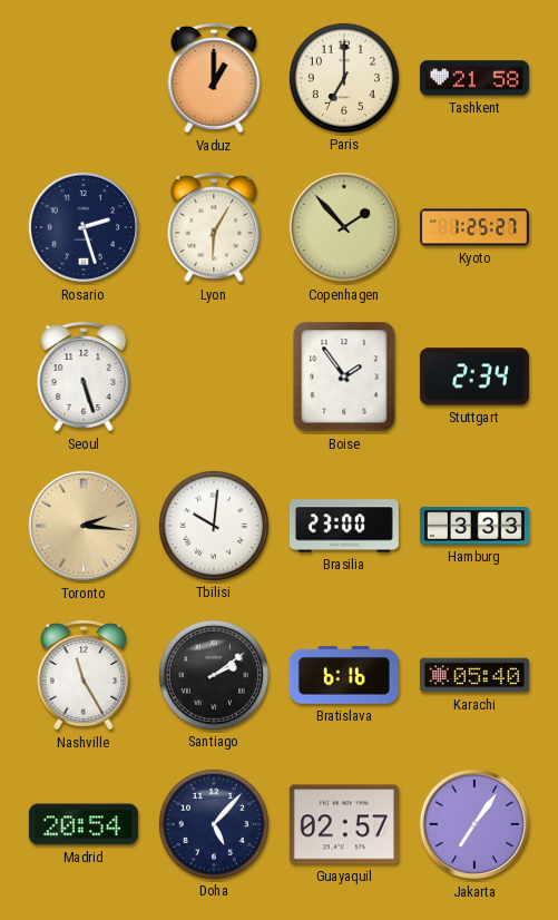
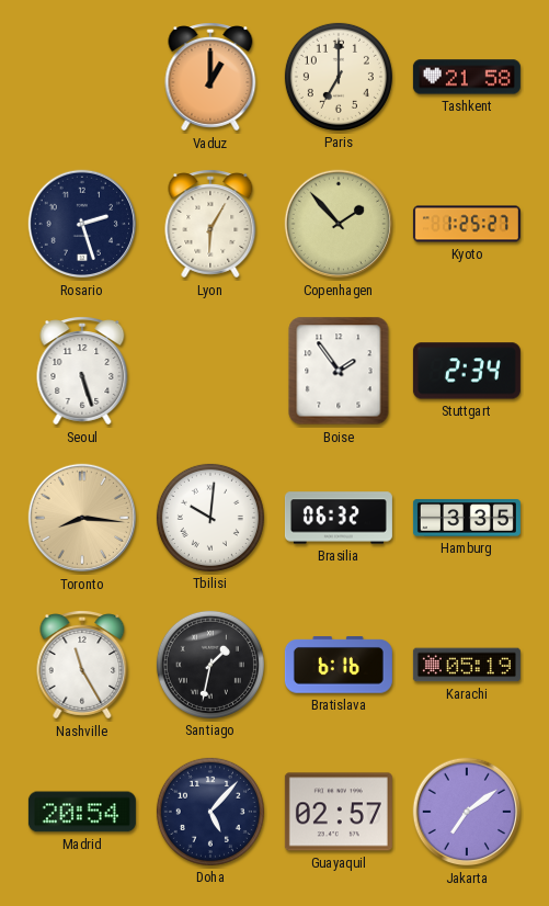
Toronto: 2:16 -> 8:16
Brasilia: 23:00 -> 06:32
Hamburg: 3:33 -> 3:35
Santiago: 2:09 -> 1:32
Karachi: 05:40 -> 05:19
Jakarta: 7:06 -> 7:09
